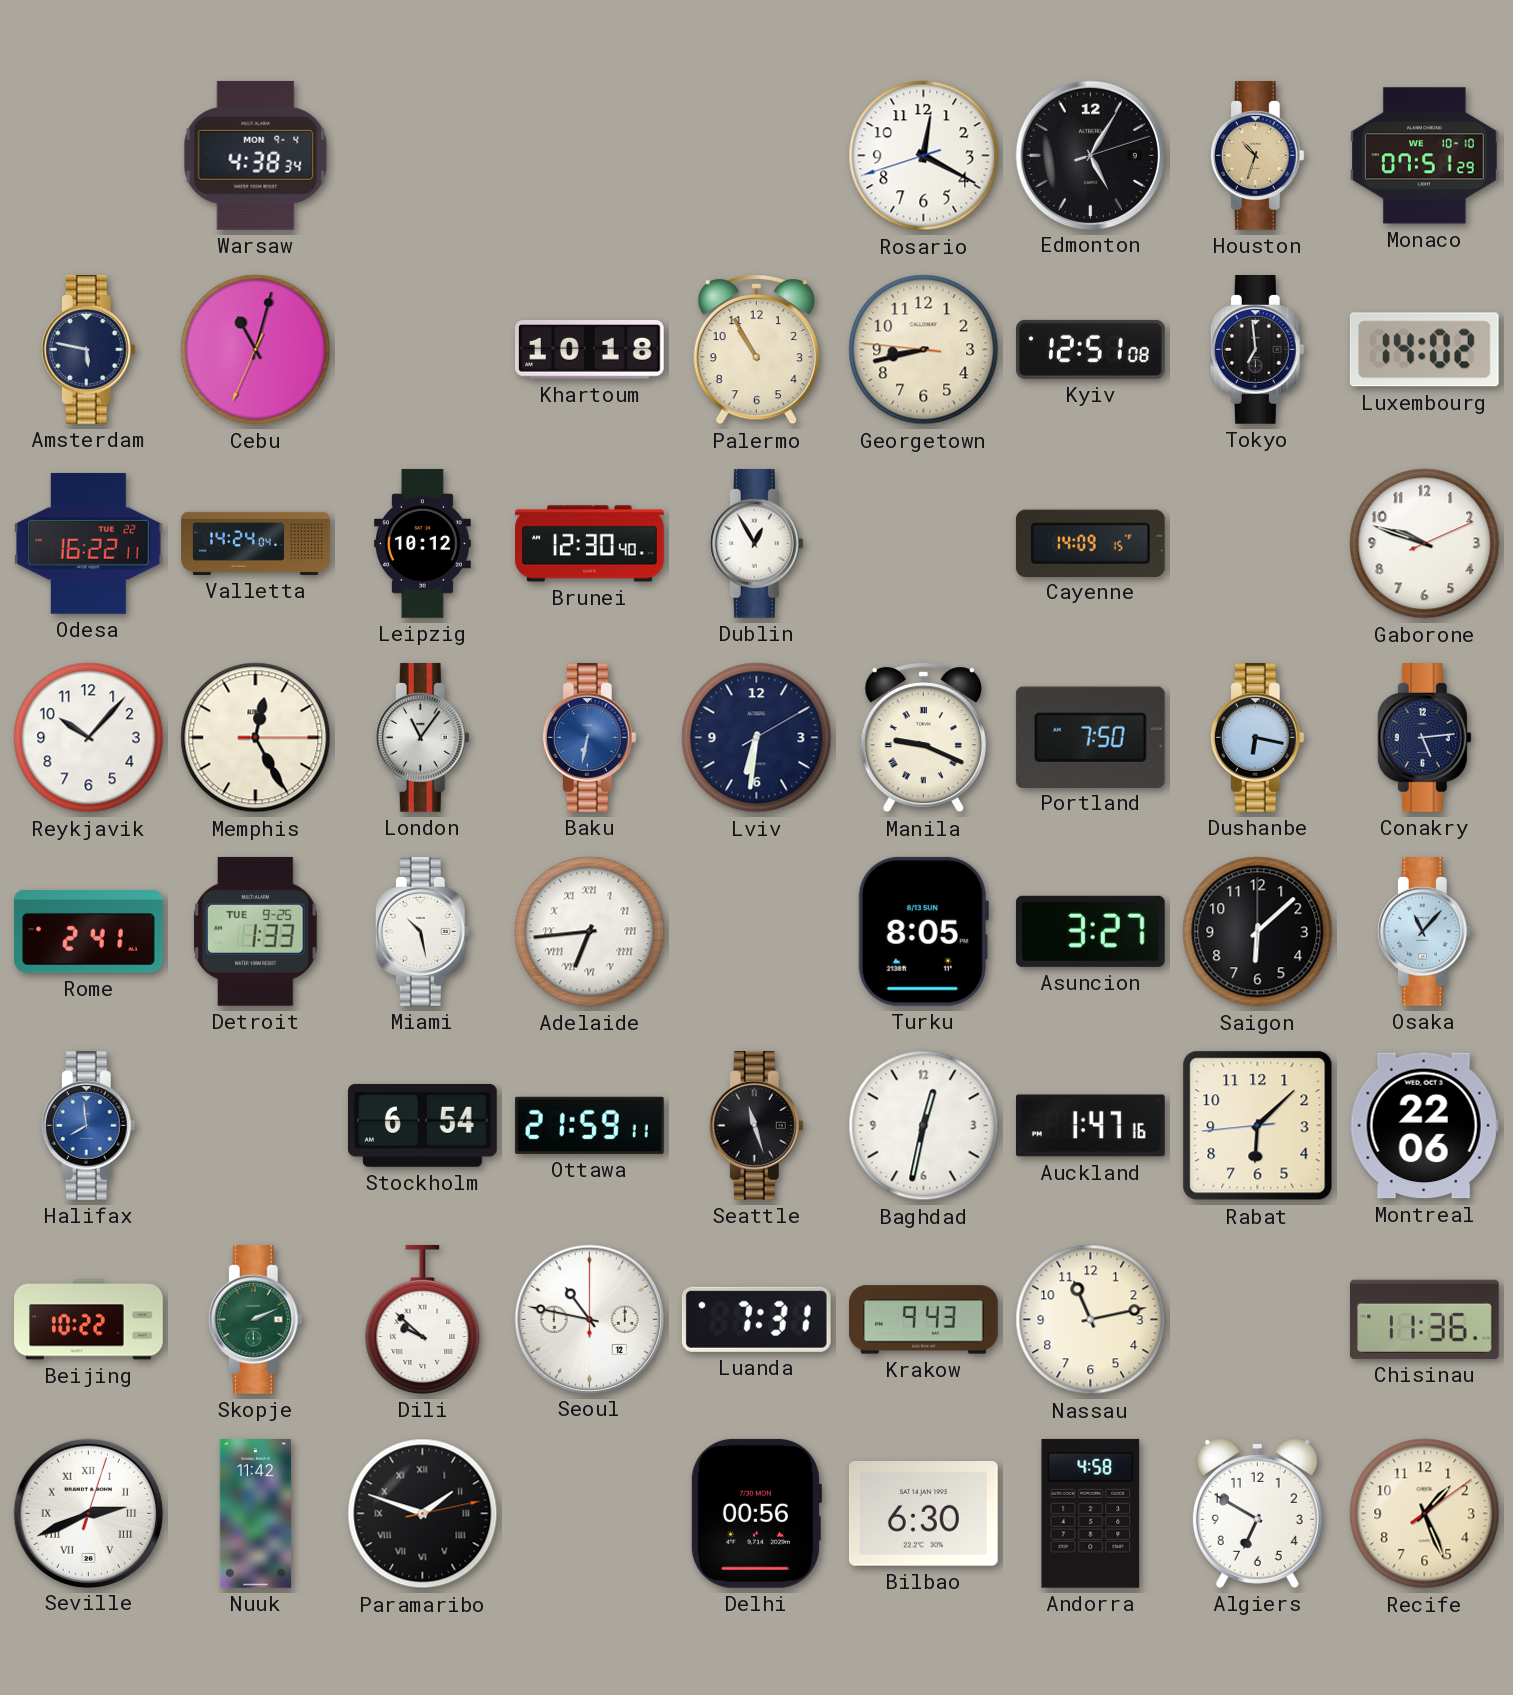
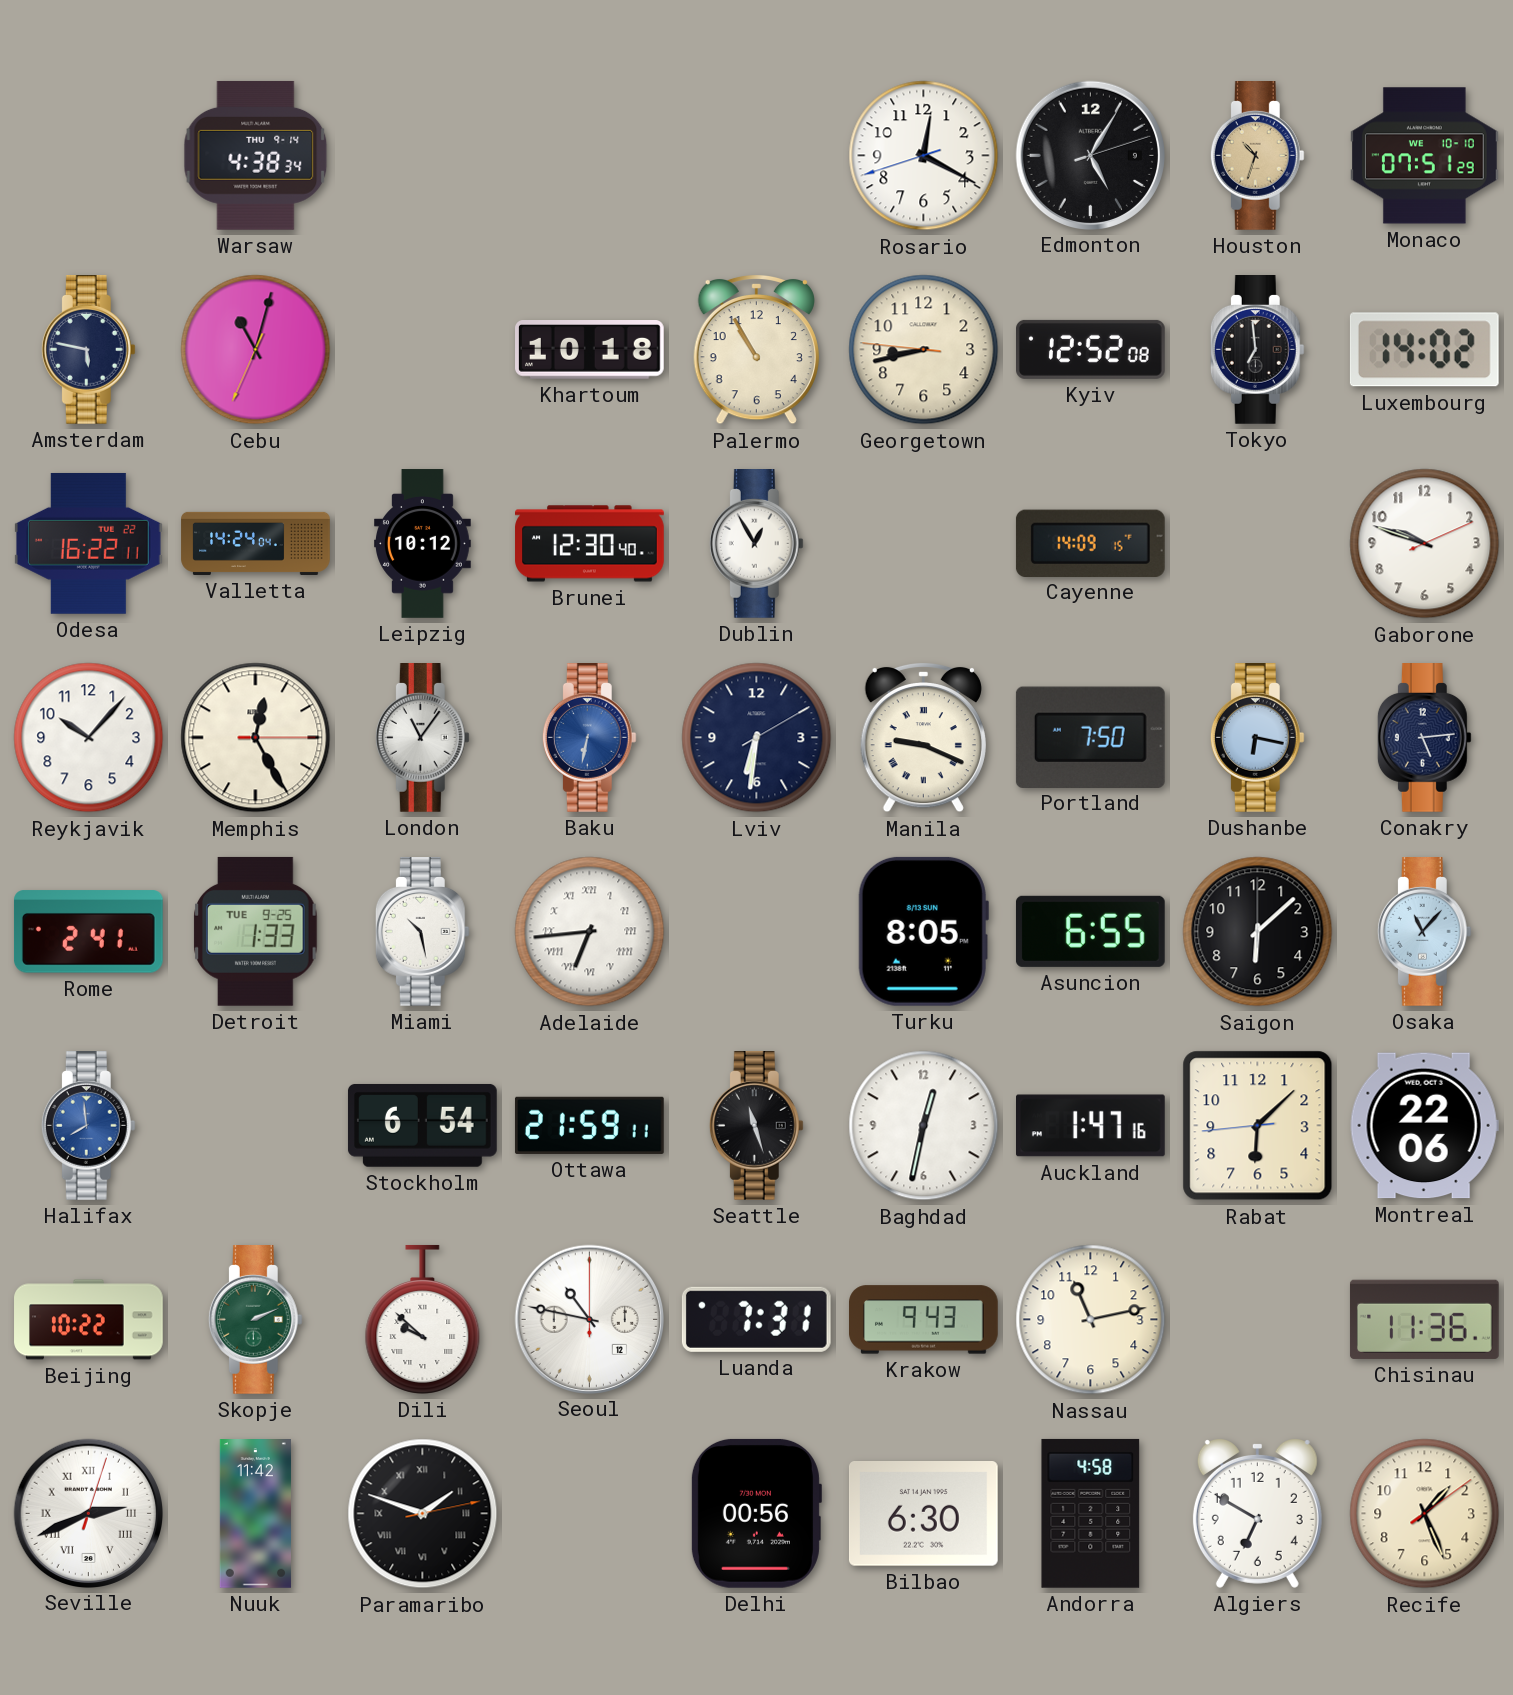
Warsaw date: MON 9-4 -> THU 9-14
Kyiv: 12:51 -> 12:52
Asuncion: 3:27 -> 6:55
